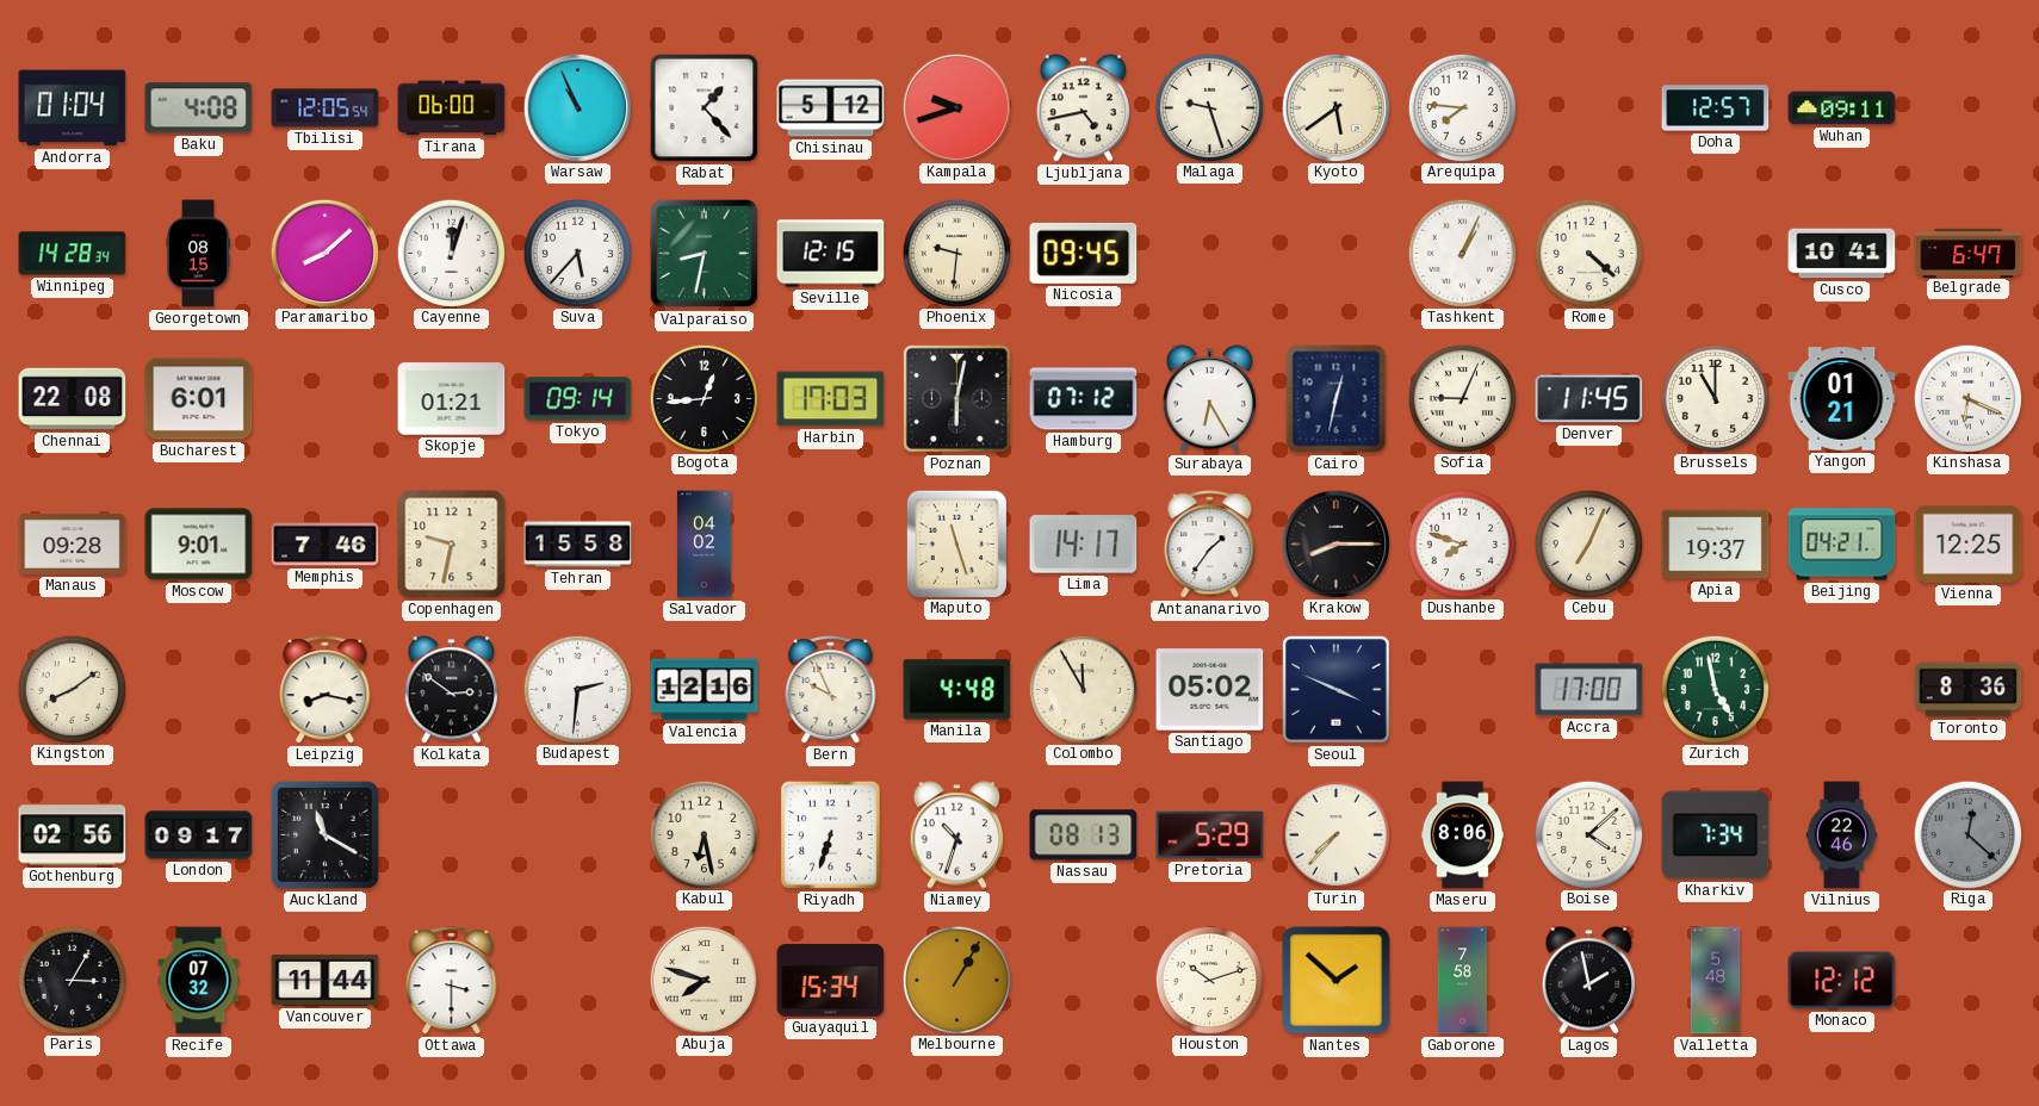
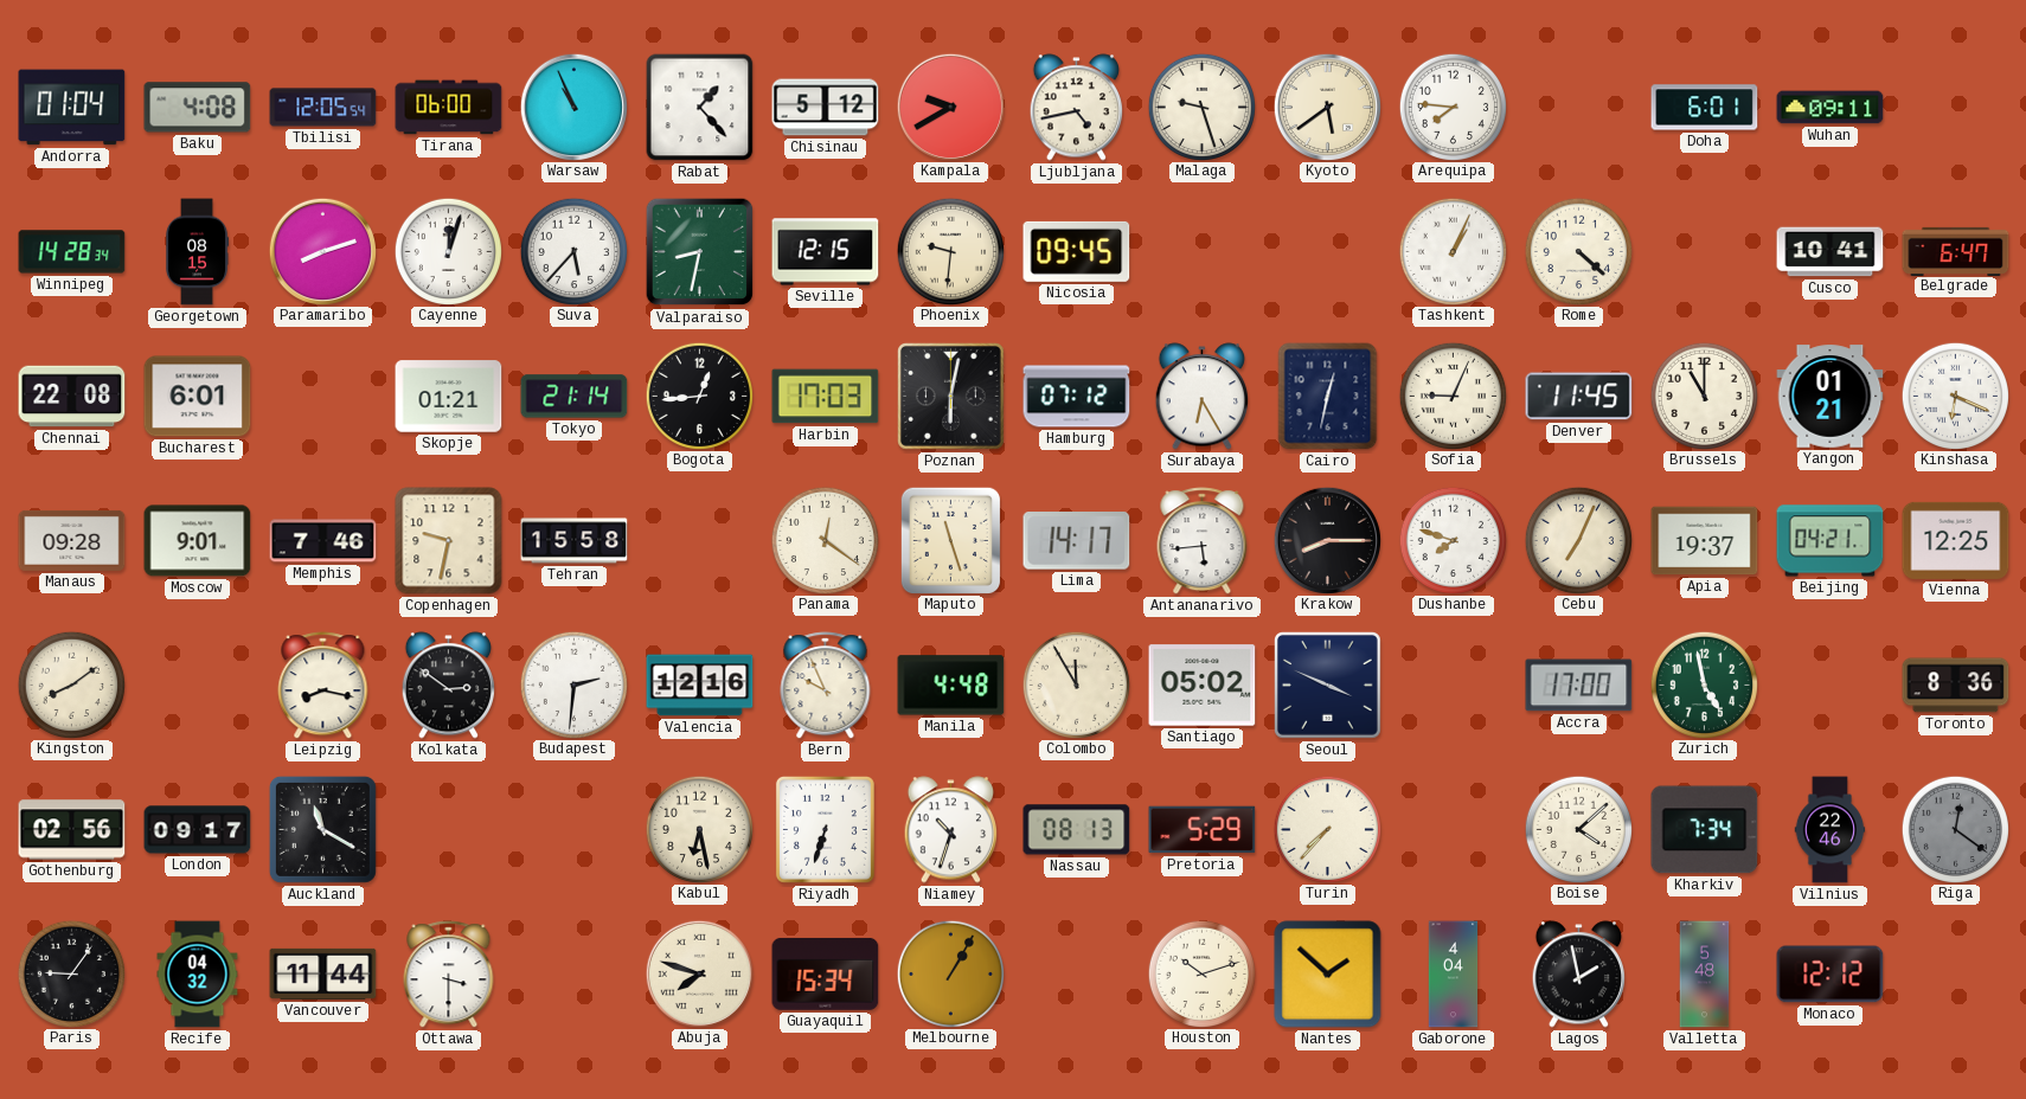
Kampala: 9:42 -> 9:40
Doha: 12:57 -> 6:01
Paramaribo: 8:08 -> 8:12
Tokyo: 09:14 -> 21:14
Salvador: 04:02 -> none
Panama: none -> 12:21
Antananarivo: 1:36 -> 5:44
Maseru: 8:06 -> none
Riga: 12:22 -> 12:21
Paris: 3:05 -> 9:06
Recife: 07:32 -> 04:32
Gaborone: 7:58 -> 4:04
